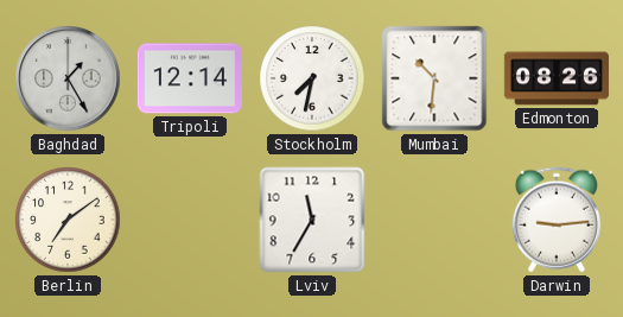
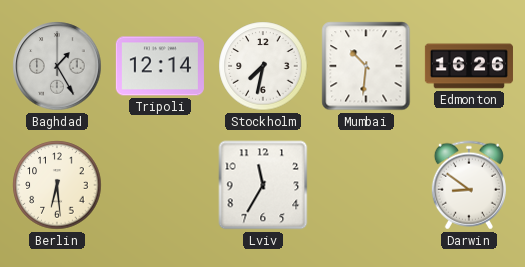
Edmonton: 08:26 -> 16:26
Berlin: 7:09 -> 6:29
Darwin: 9:14 -> 8:51
